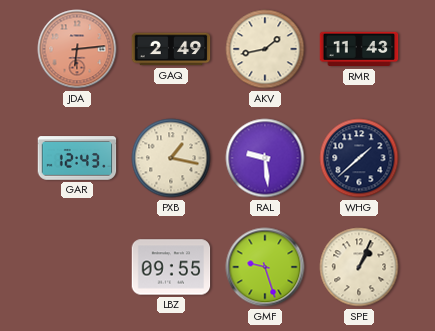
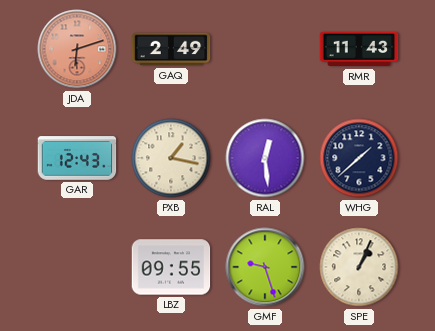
JDA: 6:14 -> 6:12
AKV: 1:43 -> none
RAL: 9:29 -> 12:29
